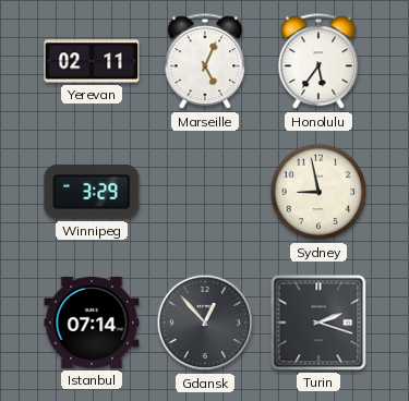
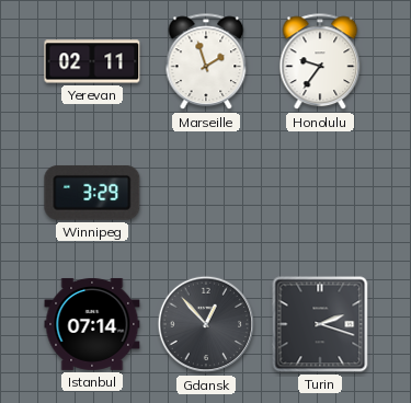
Marseille: 5:04 -> 1:57
Honolulu: 5:36 -> 9:36
Sydney: 8:58 -> none
